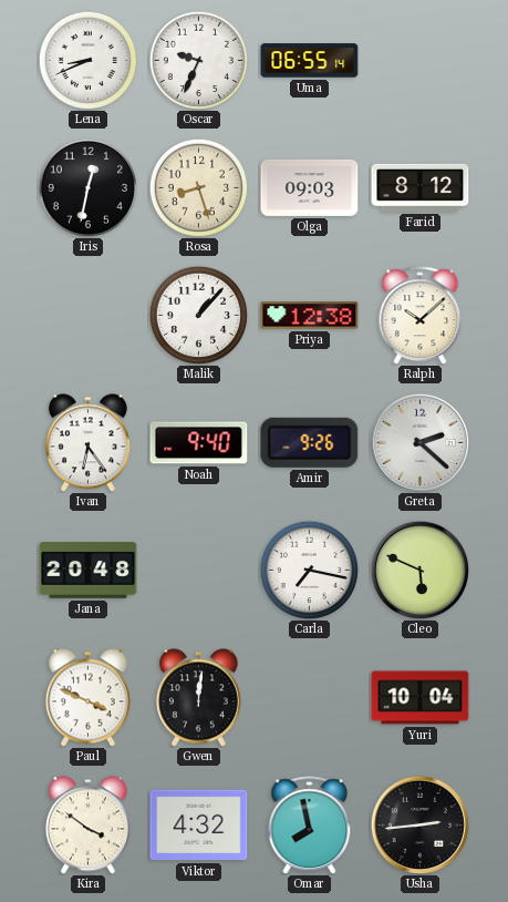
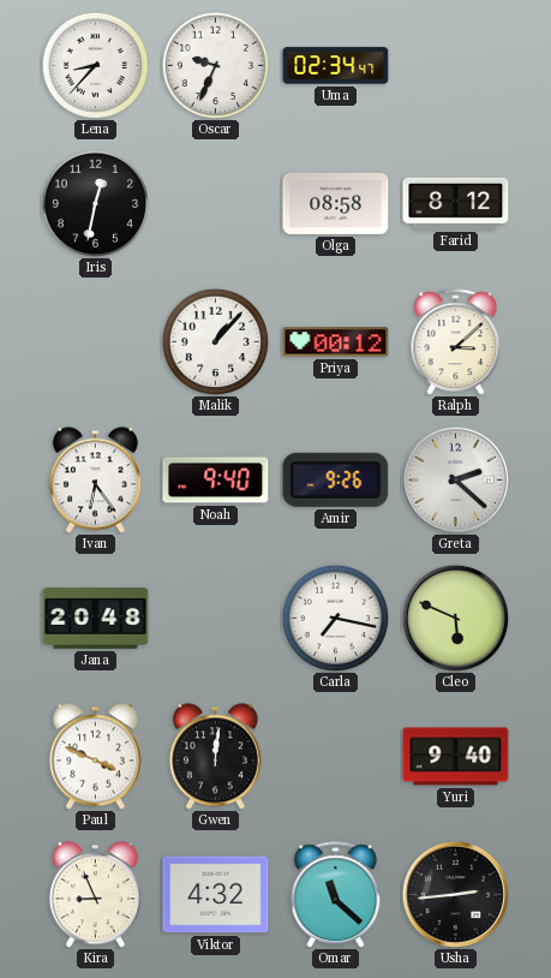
Lena: 8:41 -> 8:37
Uma: 06:55 -> 02:34
Rosa: 8:27 -> none
Olga: 09:03 -> 08:58
Priya: 12:38 -> 00:12
Ralph: 10:08 -> 3:08
Yuri: 10:04 -> 9:40
Kira: 3:51 -> 8:56
Omar: 7:58 -> 11:22
